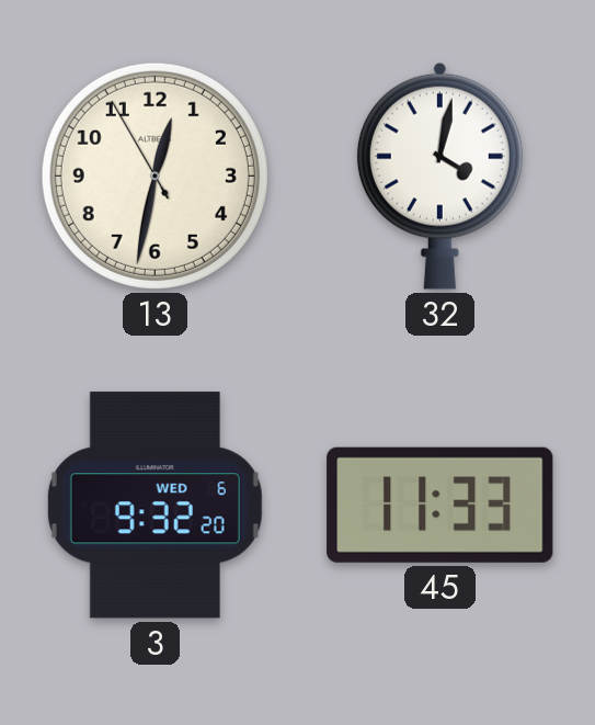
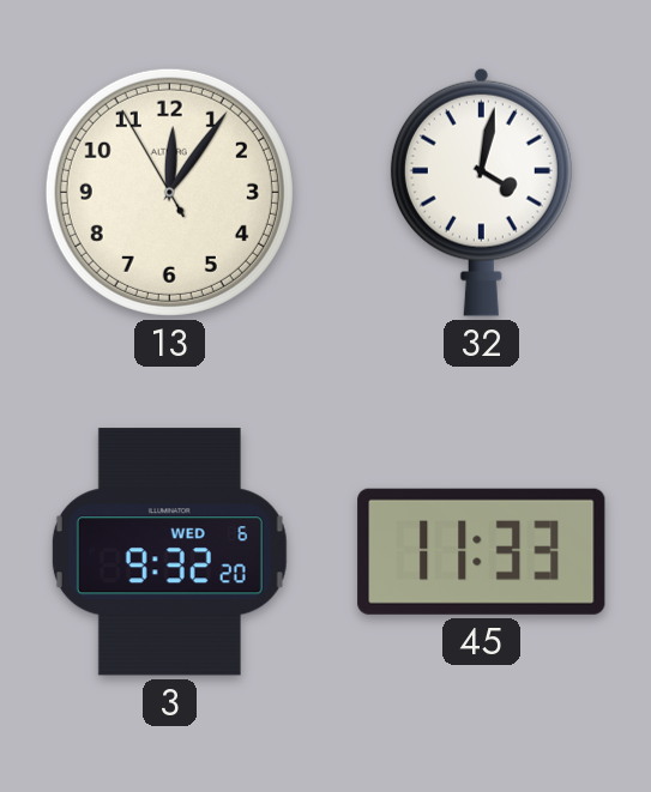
13: 12:31 -> 12:05
